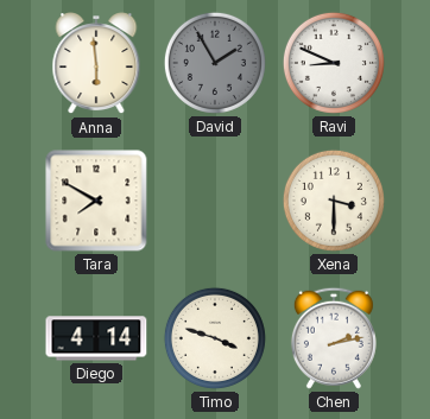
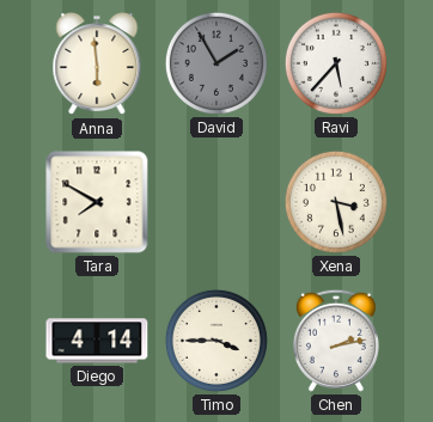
Ravi: 8:49 -> 5:37
Xena: 3:30 -> 3:28
Timo: 3:48 -> 3:45
